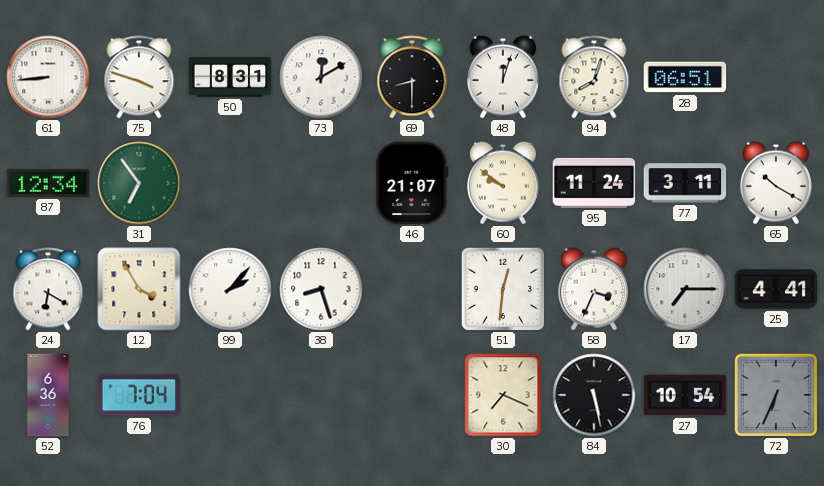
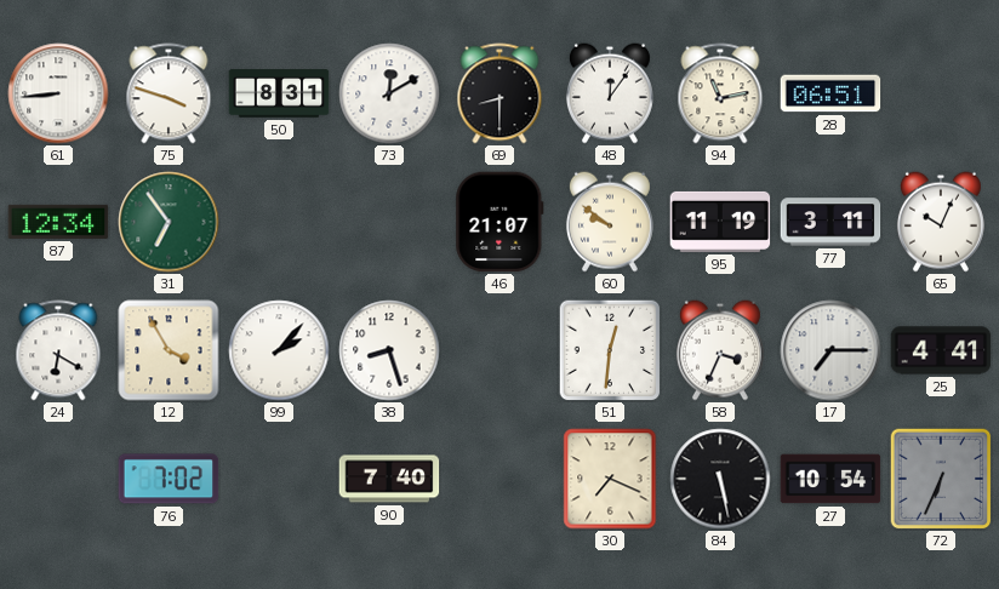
48: 12:03 -> 12:06
94: 8:03 -> 11:13
95: 11:24 -> 11:19
65: 10:20 -> 10:04
52: 6:36 -> none
76: 7:04 -> 7:02
90: none -> 7:40
